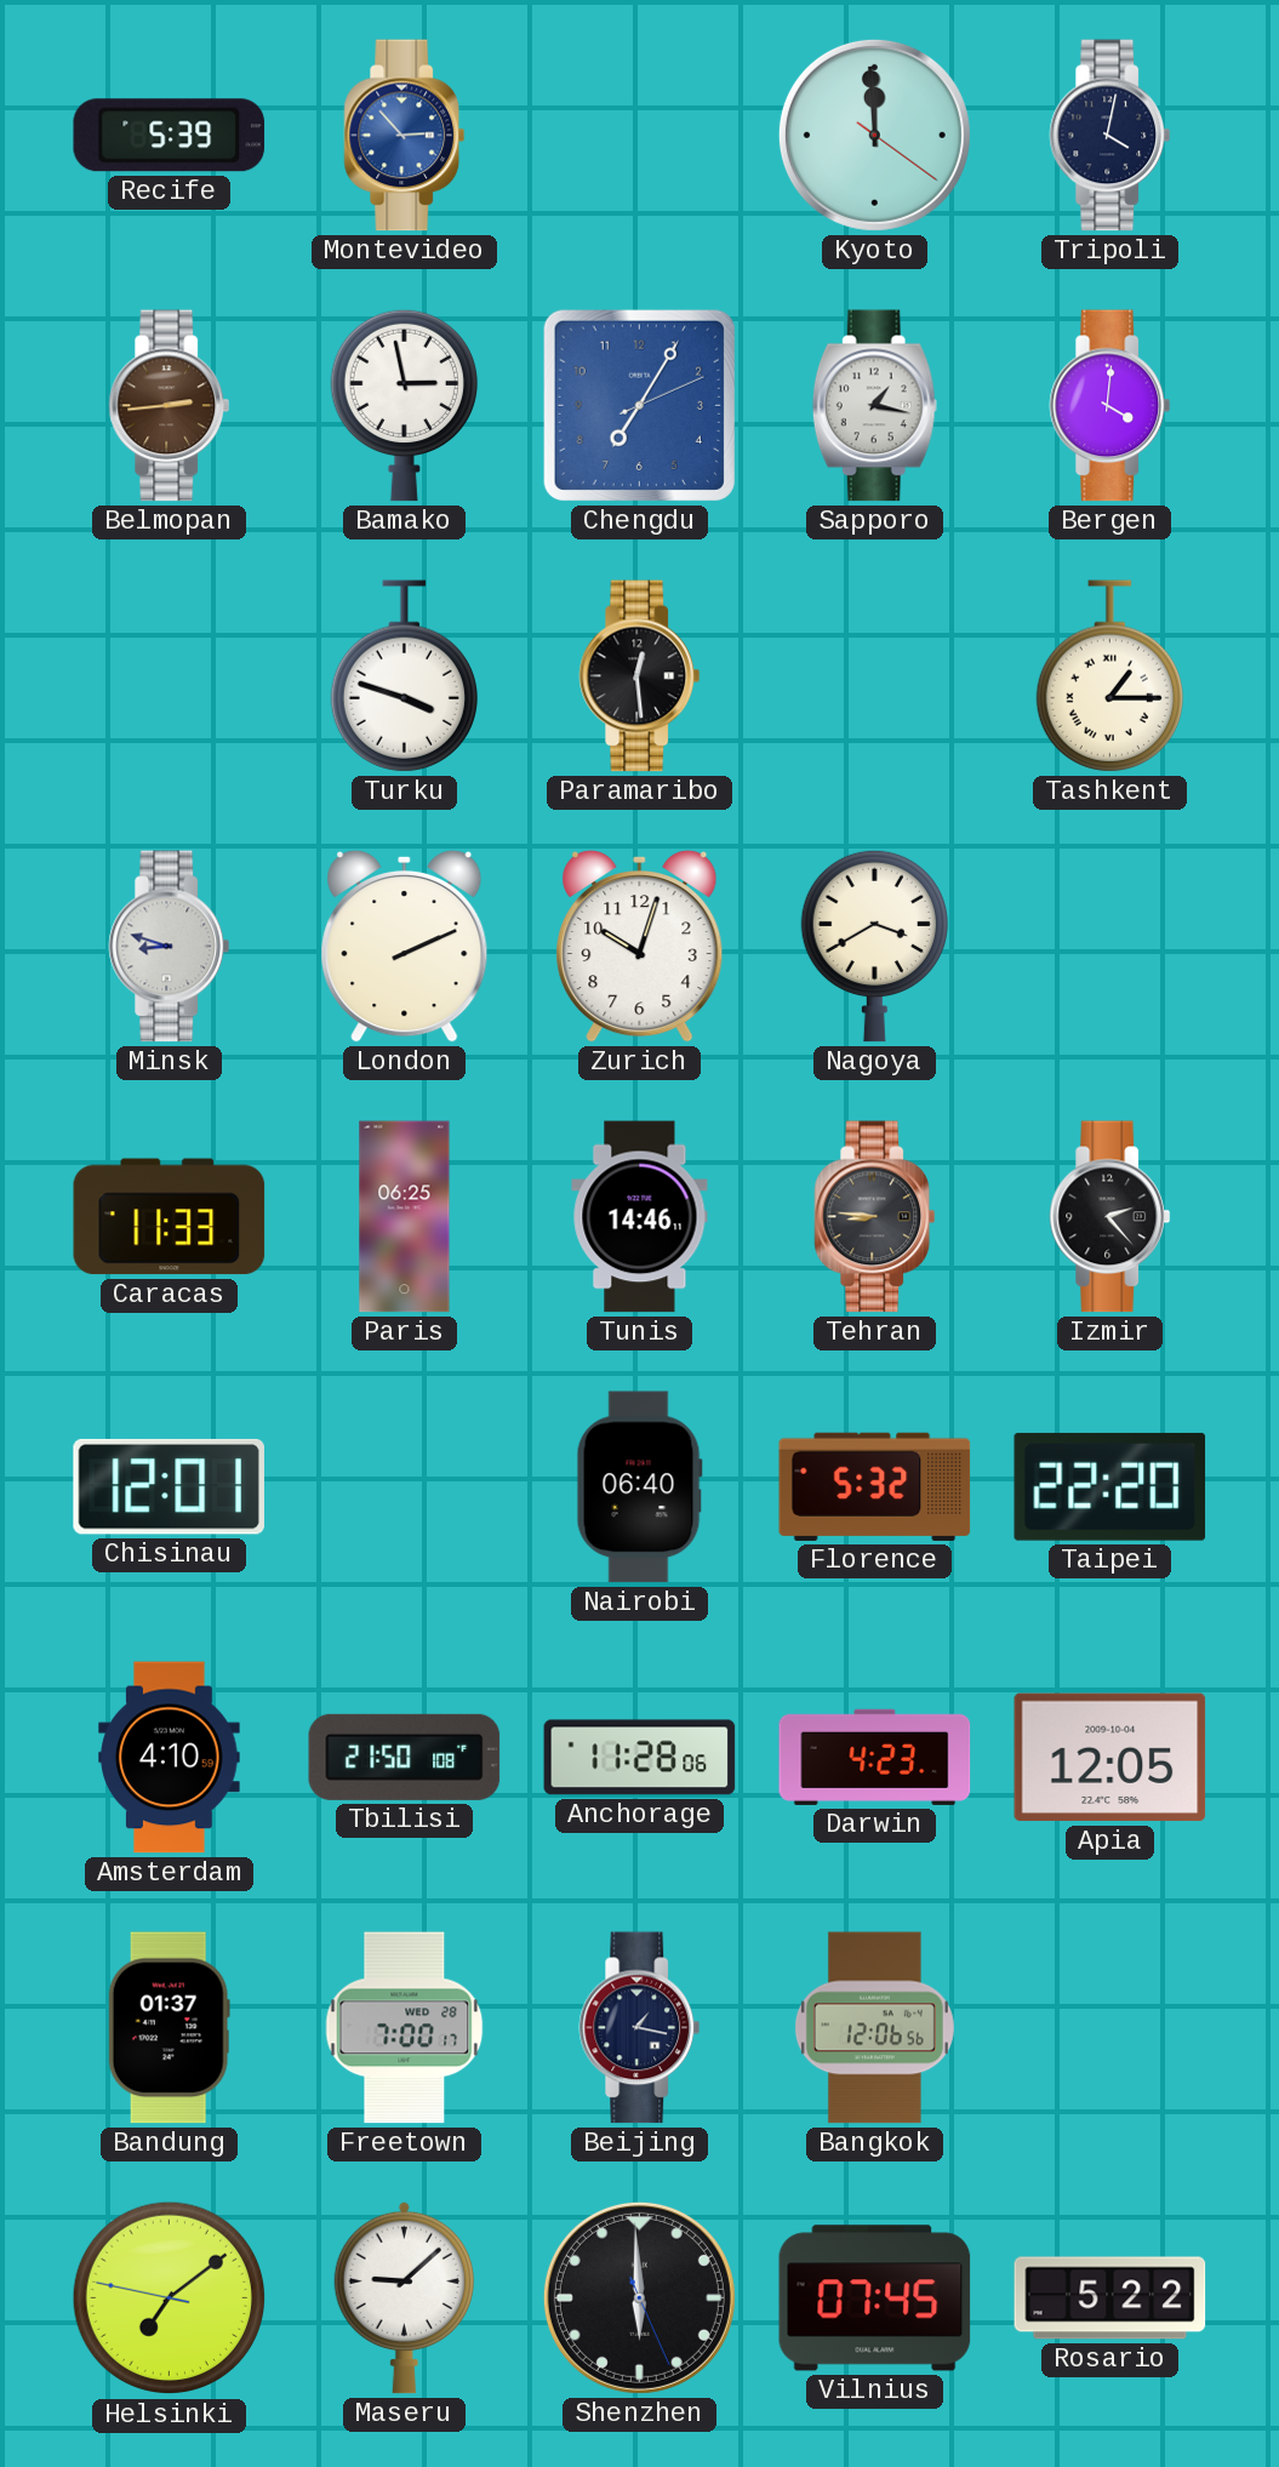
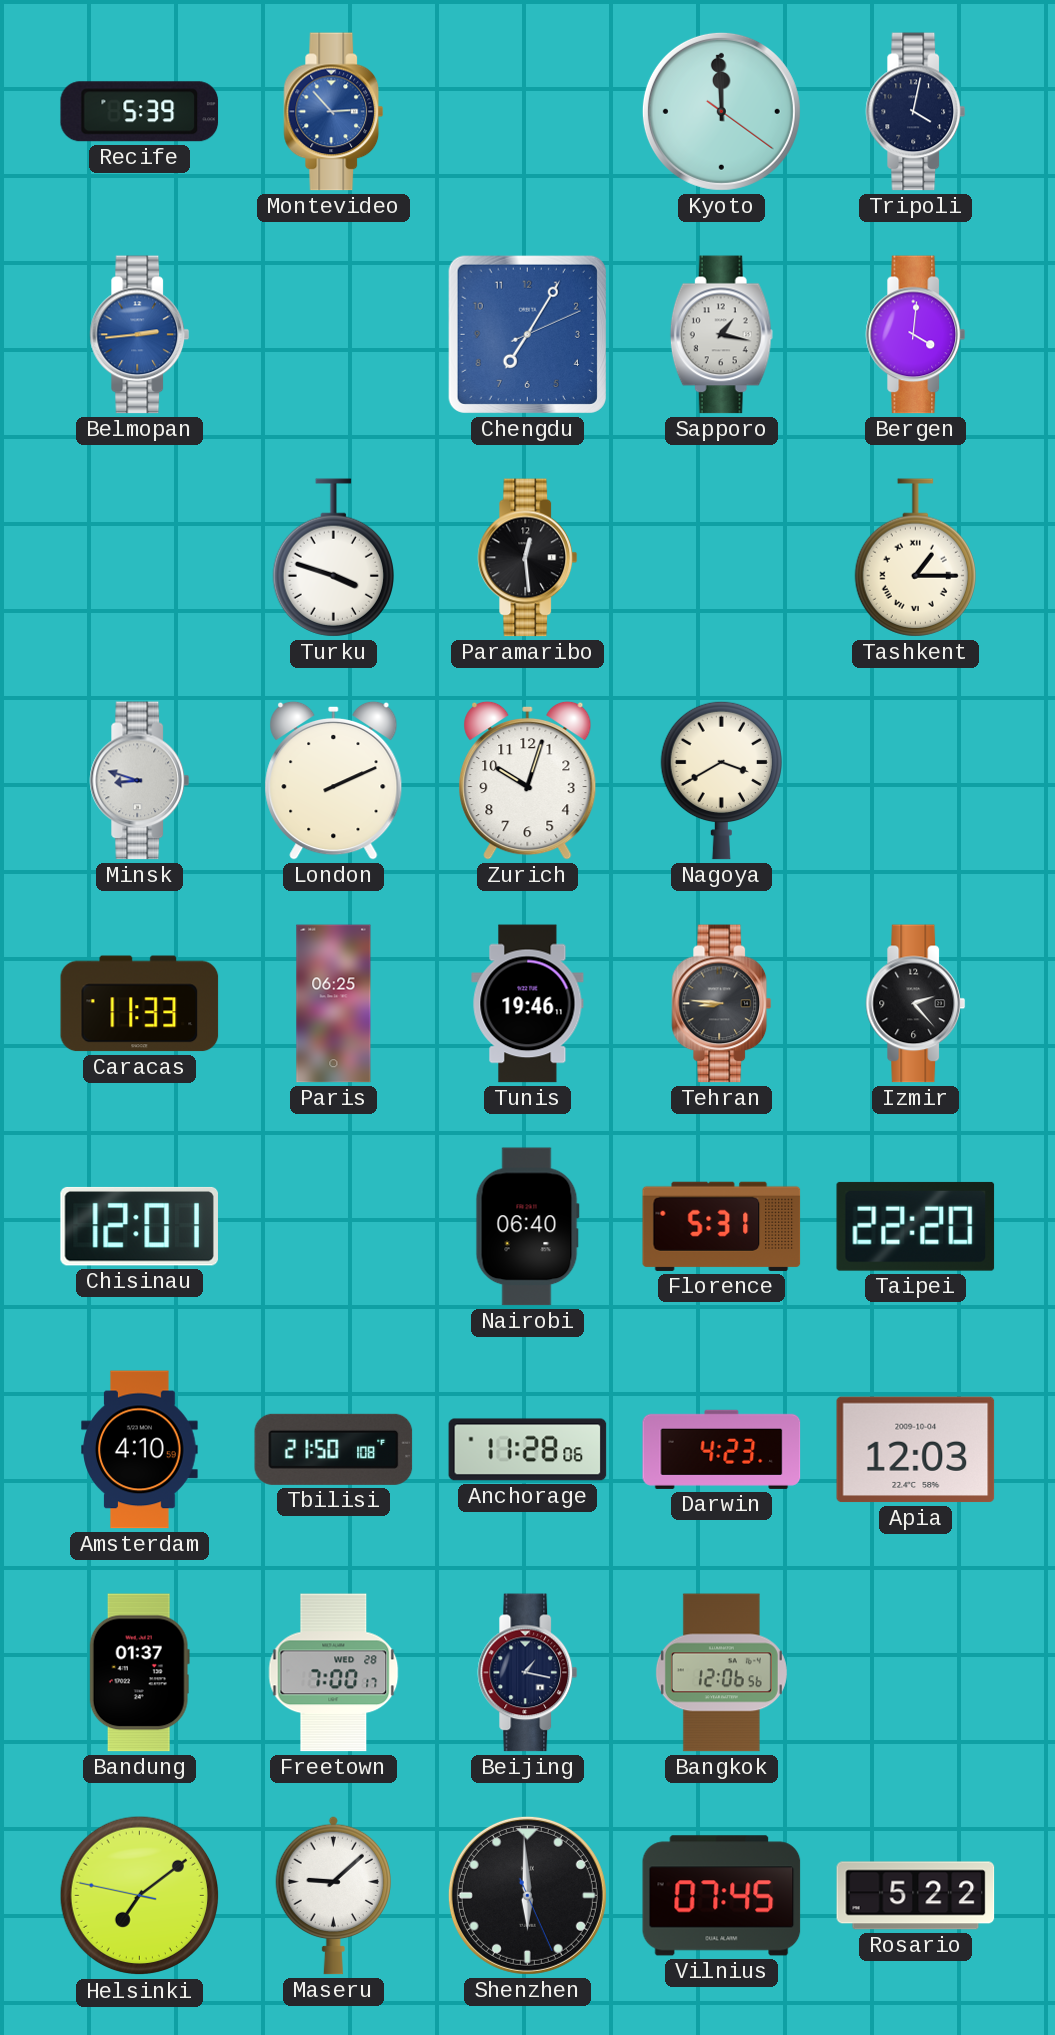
Belmopan dial: brown -> blue
Bamako: 2:58 -> none
Tunis: 14:46 -> 19:46
Florence: 5:32 -> 5:31
Apia: 12:05 -> 12:03
